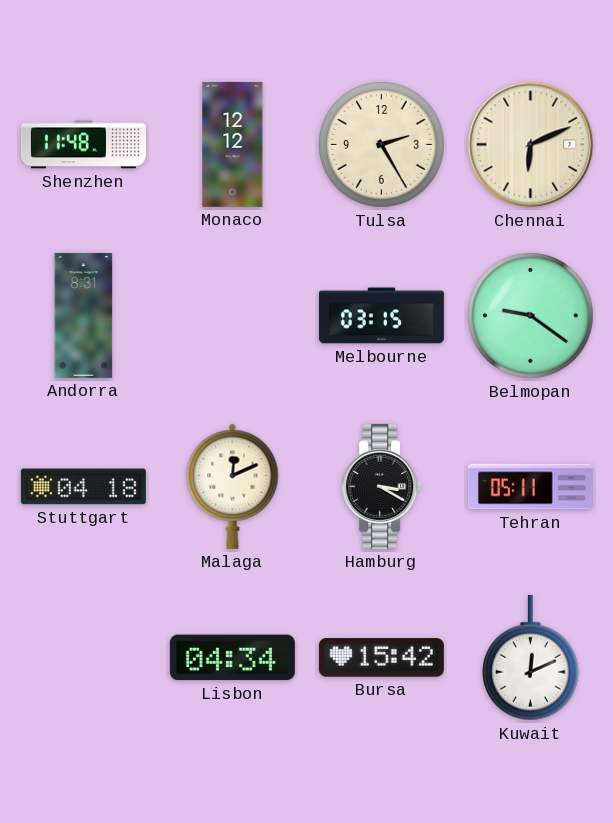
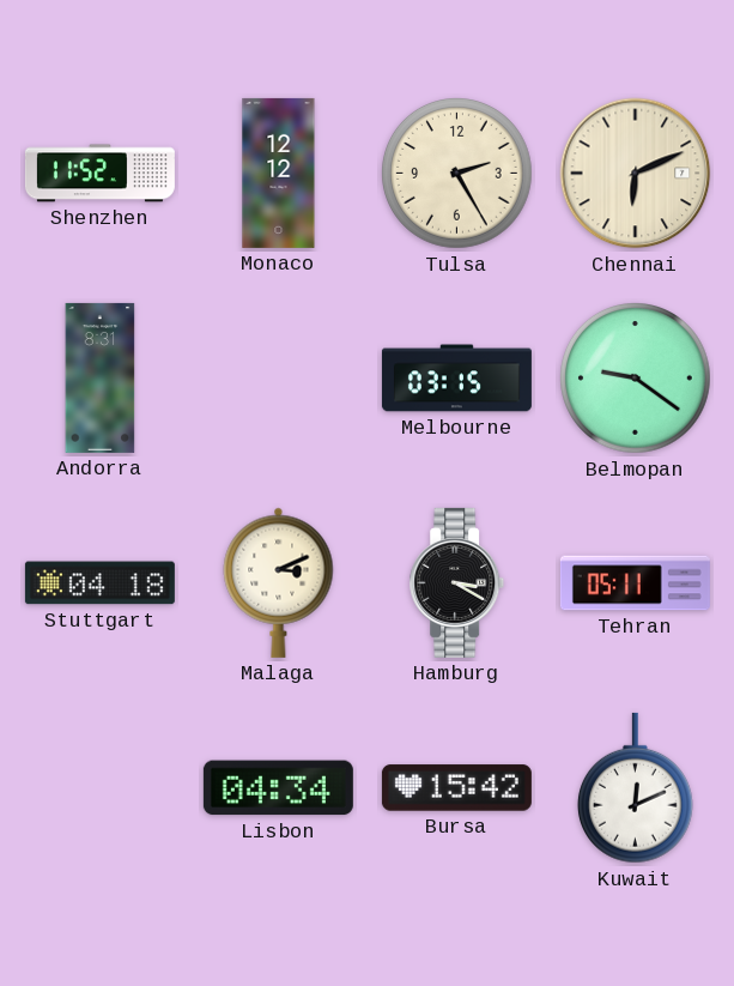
Shenzhen: 11:48 -> 11:52
Malaga: 12:11 -> 3:11
